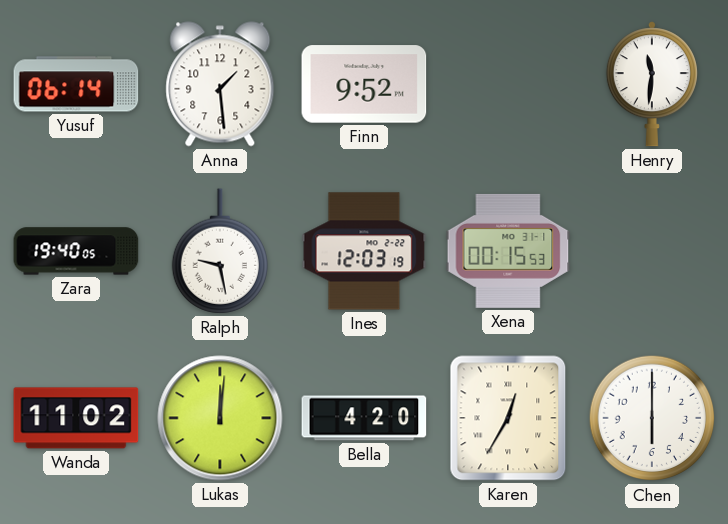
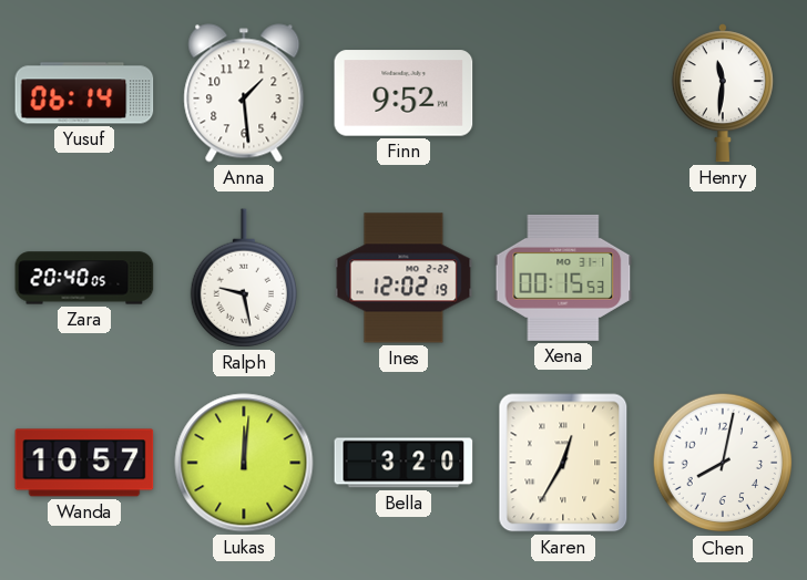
Zara: 19:40 -> 20:40
Ines: 12:03 -> 12:02
Wanda: 11:02 -> 10:57
Bella: 4:20 -> 3:20
Chen: 6:00 -> 8:02
